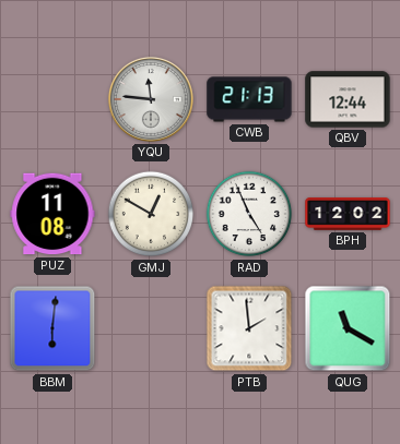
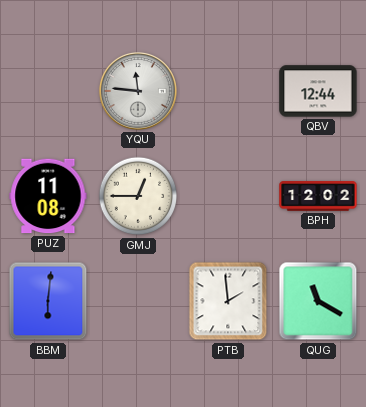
CWB: 21:13 -> none
GMJ: 12:50 -> 12:45
RAD: 4:56 -> none
